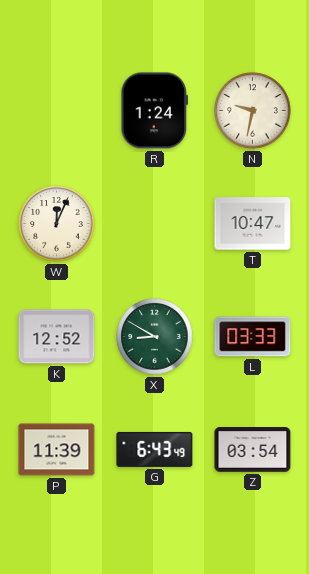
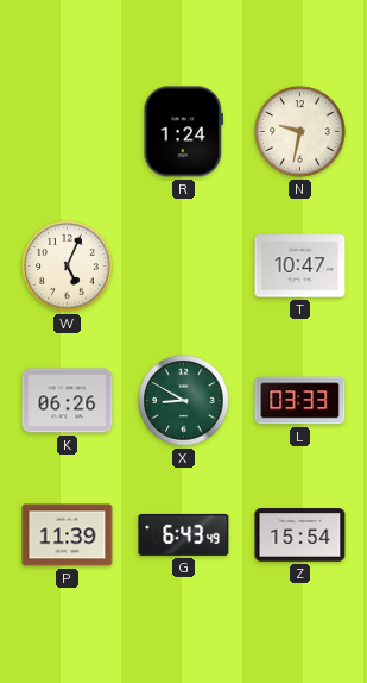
W: 12:04 -> 5:04
K: 12:52 -> 06:26
Z: 03:54 -> 15:54
